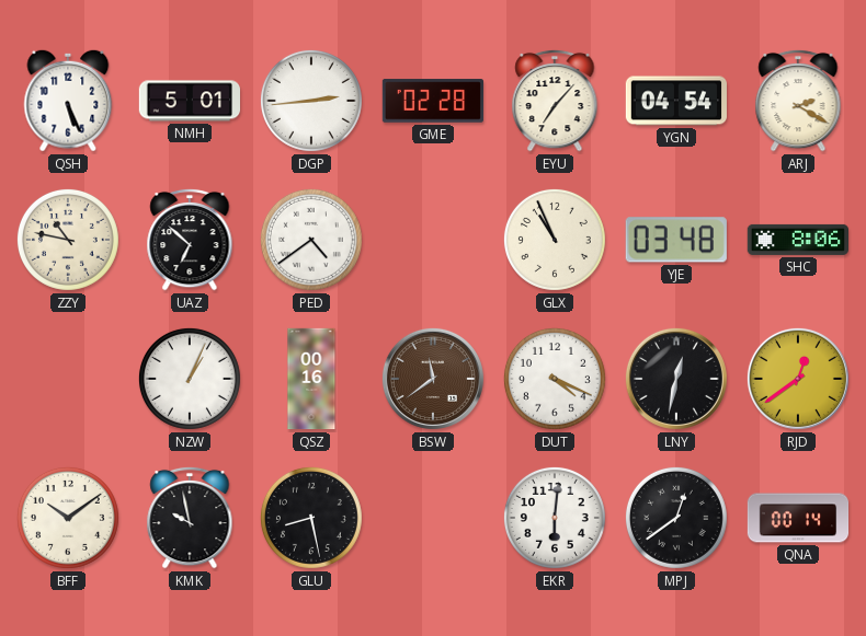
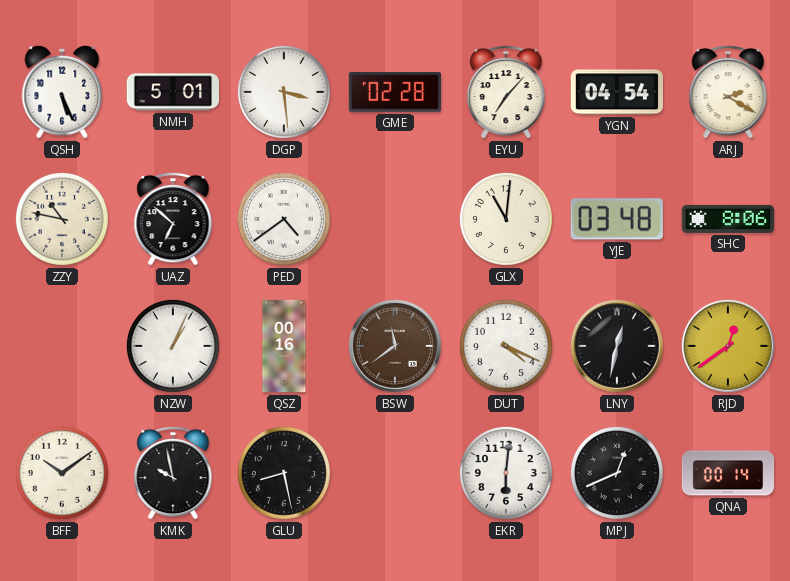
DGP: 2:44 -> 3:29
GLX: 10:56 -> 11:01
MPJ: 12:39 -> 12:41
